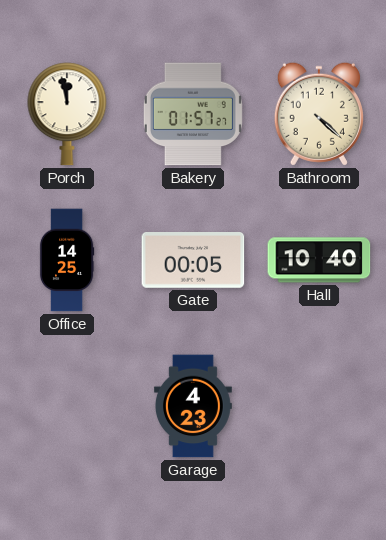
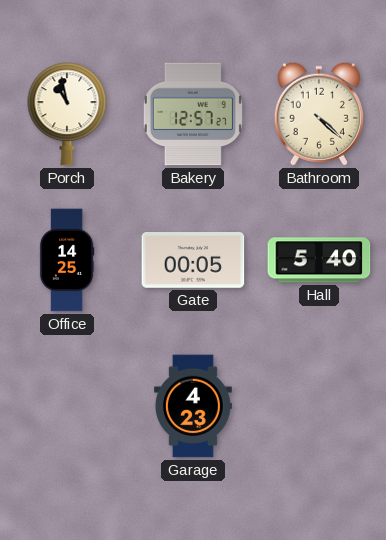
Porch: 11:58 -> 10:58
Bakery: 01:57 -> 12:57
Hall: 10:40 -> 5:40
